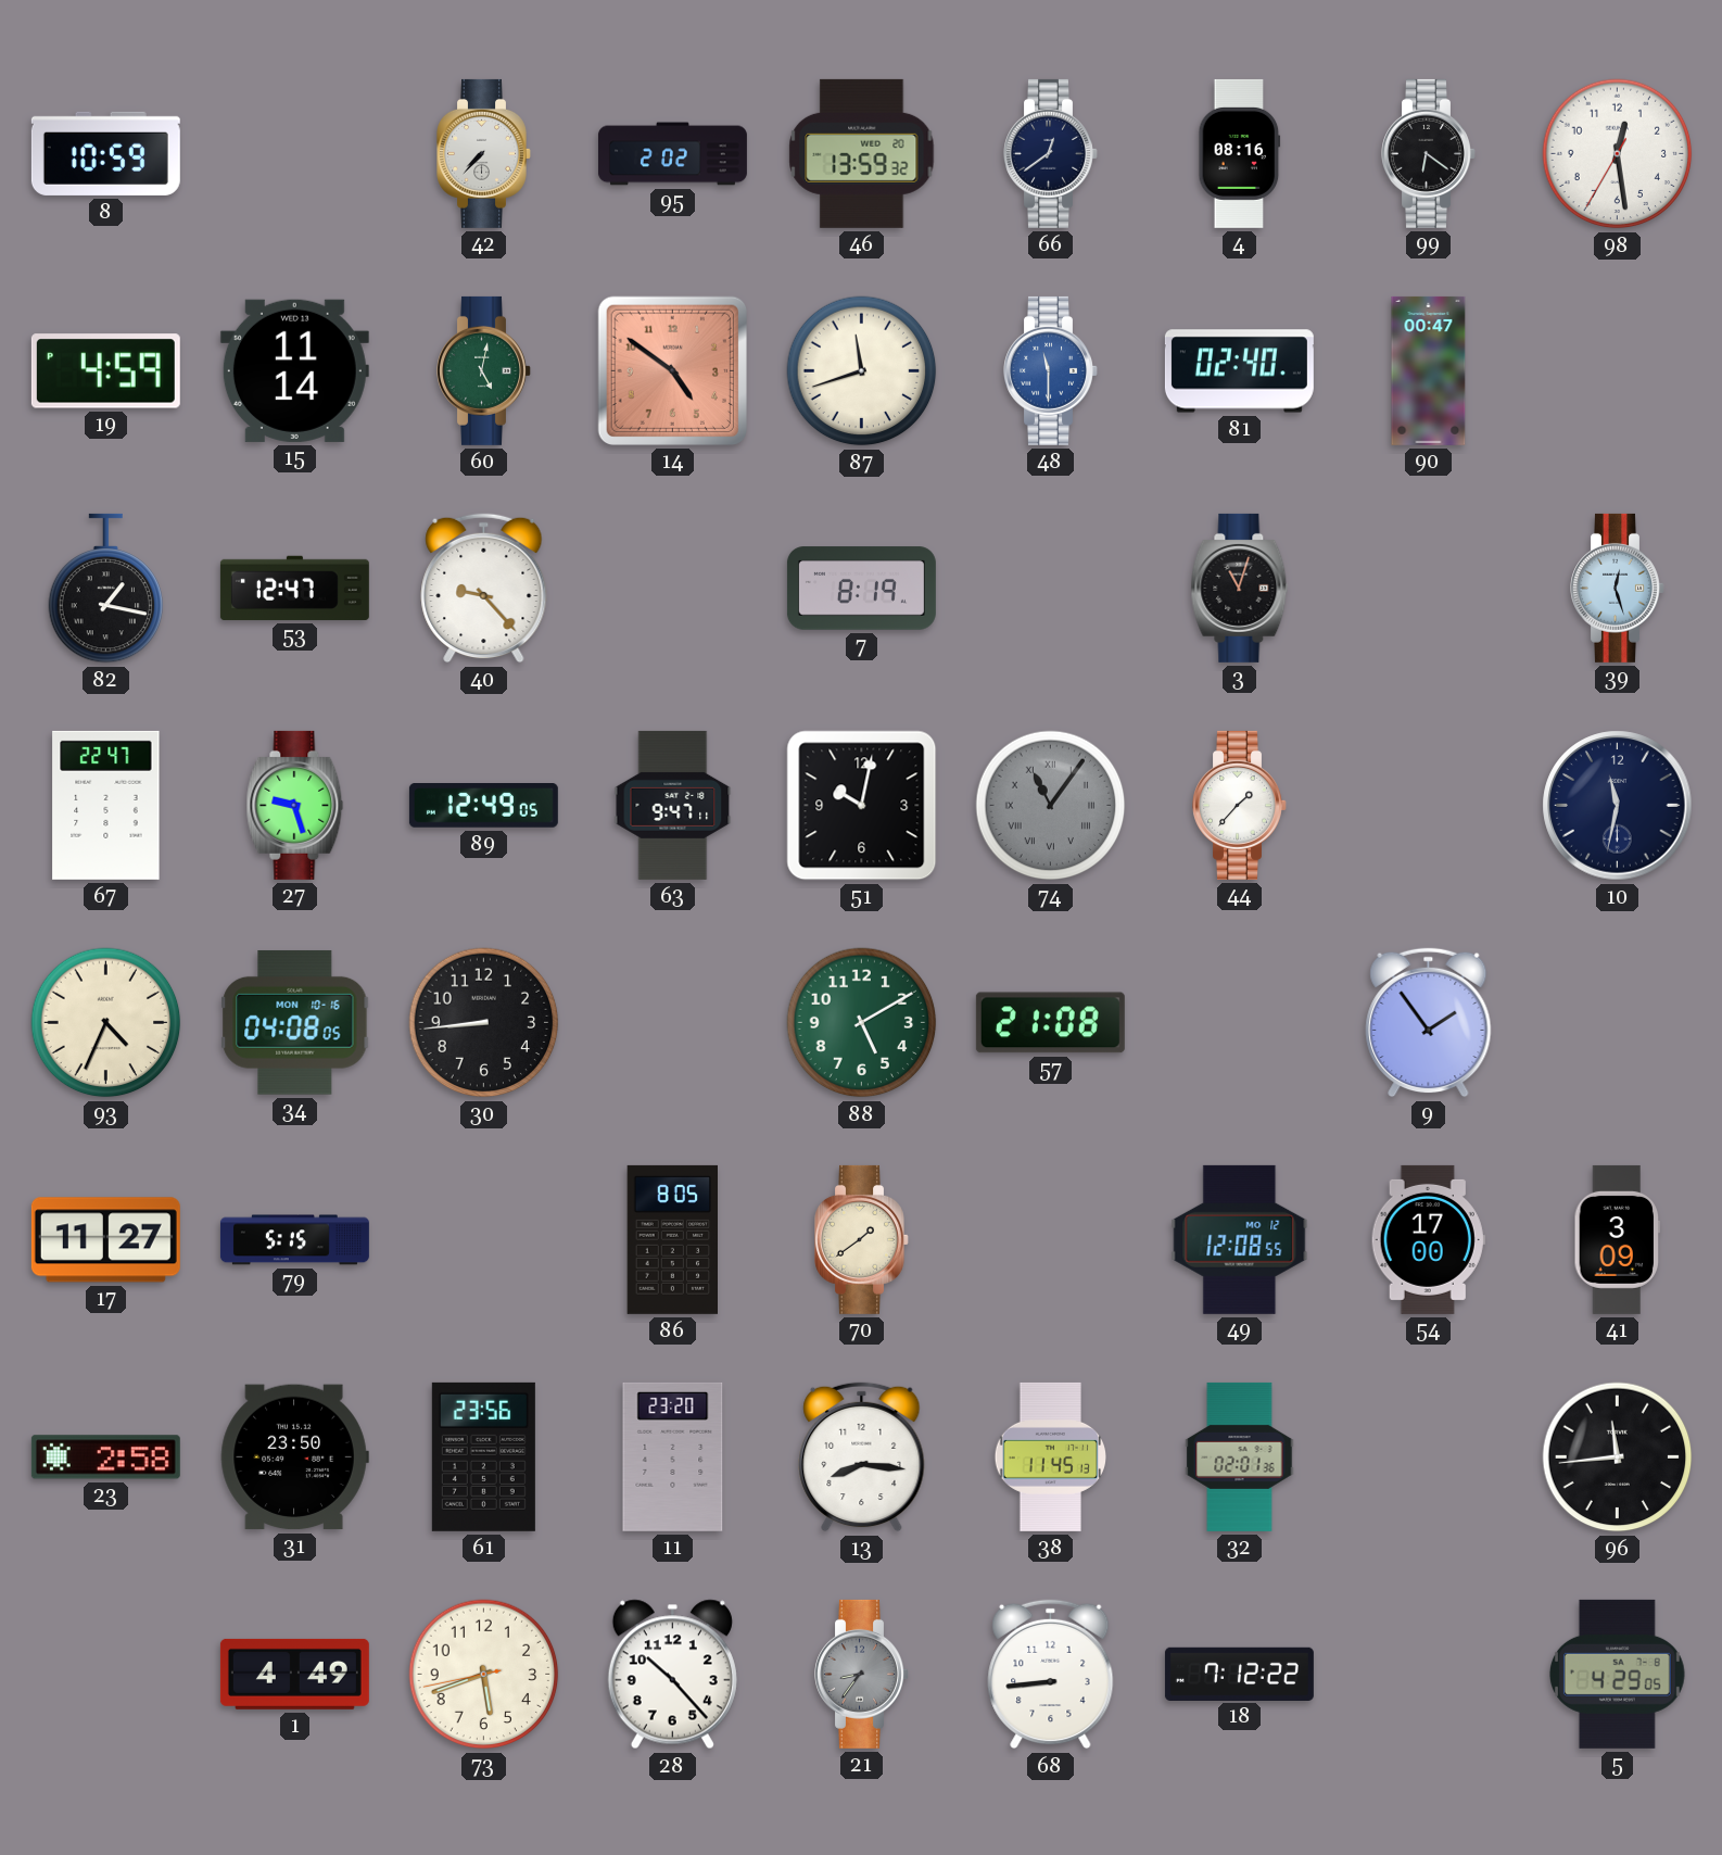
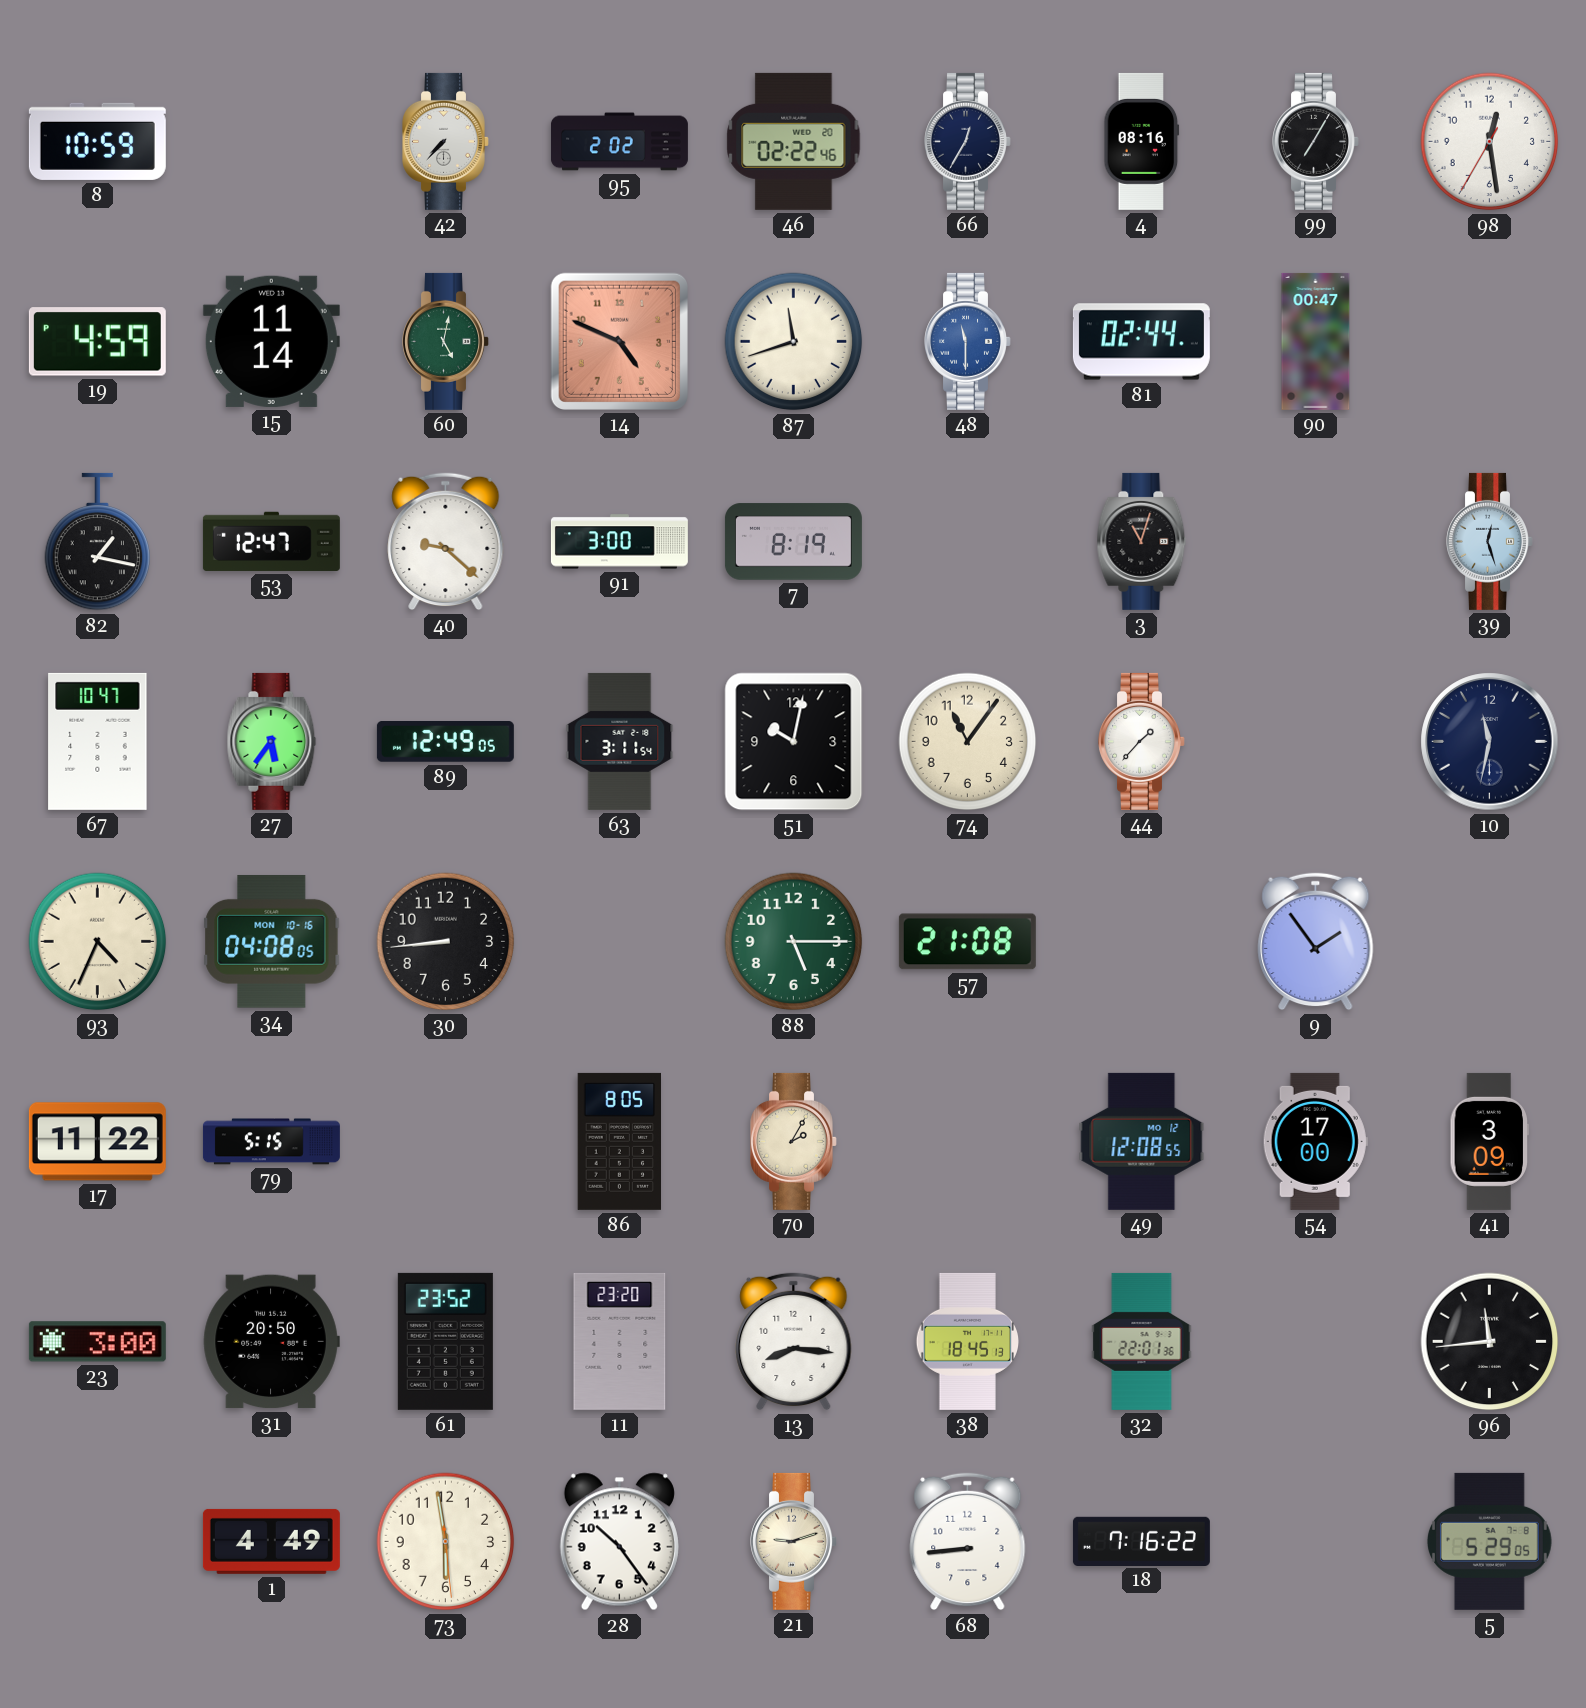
46: 13:59 -> 02:22
66: 12:39 -> 12:35
99: 6:21 -> 7:05
14: 4:51 -> 4:49
81: 02:40 -> 02:44
40: 9:23 -> 9:22
91: none -> 3:00
67: 22:47 -> 10:47
27: 9:27 -> 5:36
63: 9:47 -> 3:11
74 dial: grey -> cream
74 numerals: Roman -> Arabic
88: 5:10 -> 5:15
17: 11:27 -> 11:22
70: 1:39 -> 2:05
23: 2:58 -> 3:00
31: 23:50 -> 20:50
61: 23:56 -> 23:52
38: 11:45 -> 18:45
32: 02:01 -> 22:01
73: 5:41 -> 5:58
28: 10:23 -> 10:24
21: 8:36 -> 9:12
21 dial: grey -> cream
18: 7:12 -> 7:16
5: 4:29 -> 5:29
